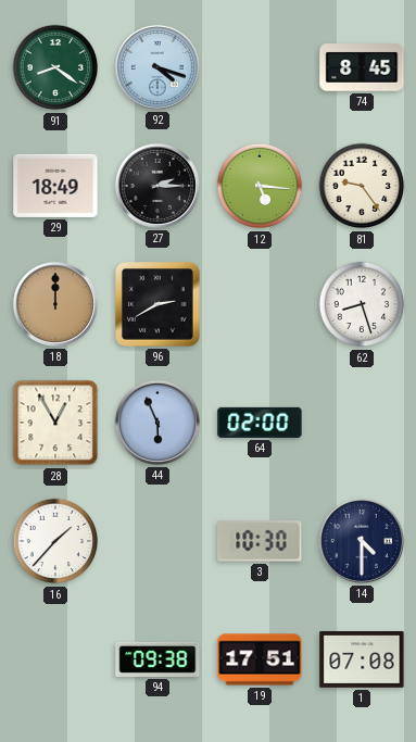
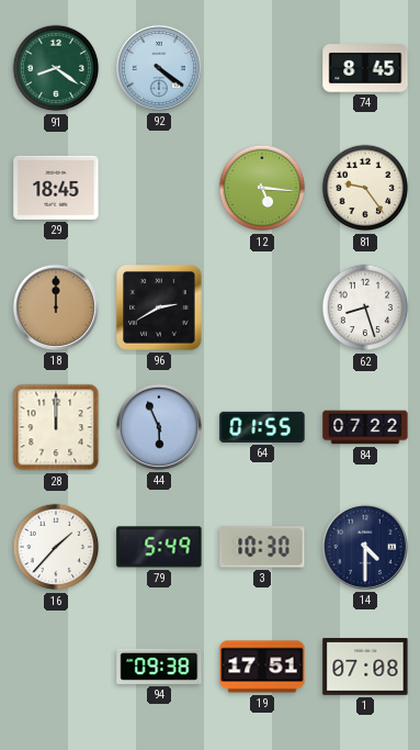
92: 4:18 -> 4:21
29: 18:49 -> 18:45
27: 2:15 -> none
28: 12:55 -> 12:00
64: 02:00 -> 01:55
84: none -> 07:22
79: none -> 5:49
